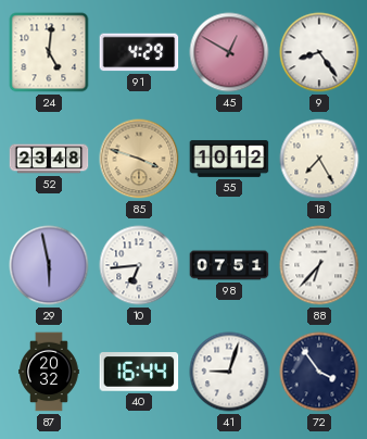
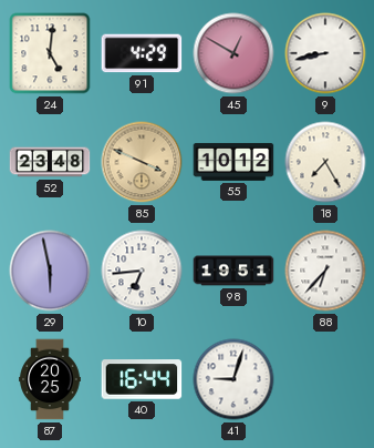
9: 8:24 -> 8:43
85: 3:48 -> 3:49
98: 07:51 -> 19:51
87: 20:32 -> 20:25
72: 3:54 -> none
